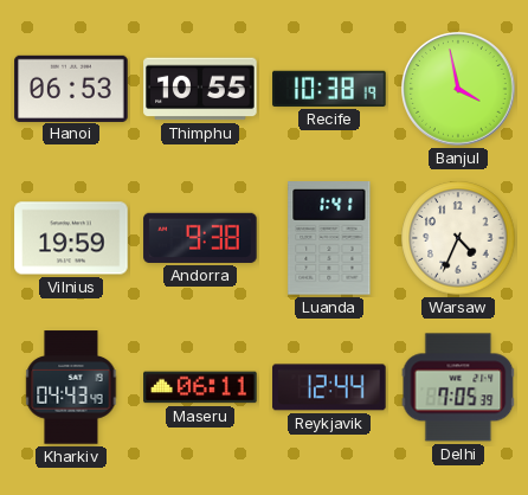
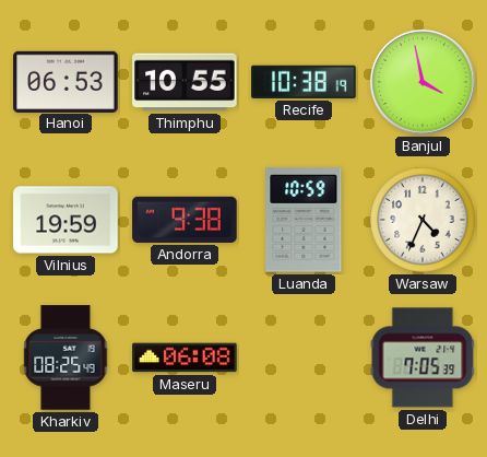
Luanda: 1:41 -> 10:59
Kharkiv: 04:43 -> 08:25
Maseru: 06:11 -> 06:08
Reykjavik: 12:44 -> none
